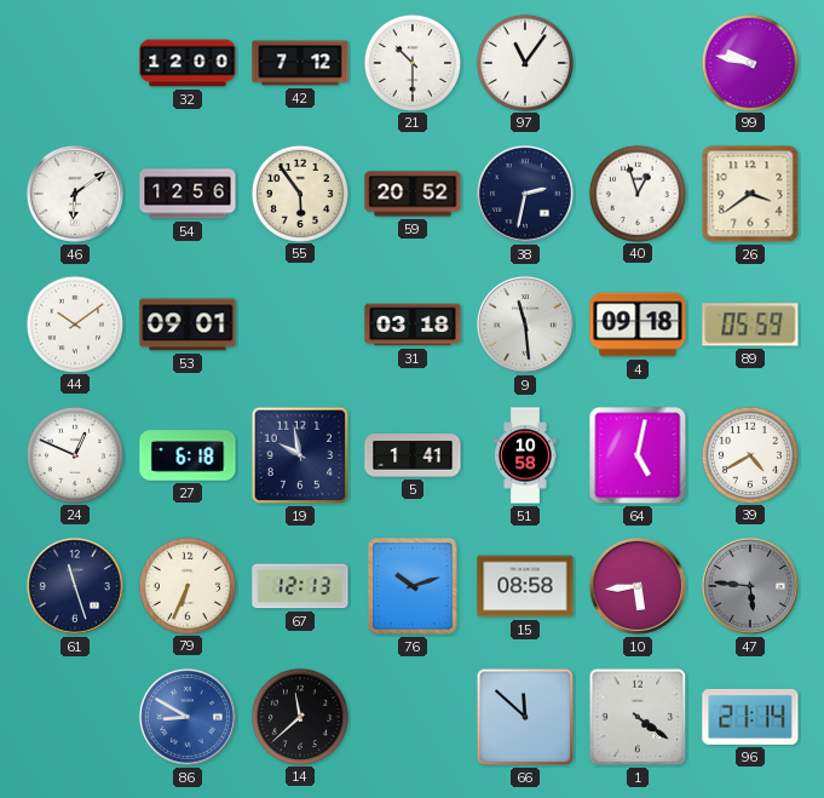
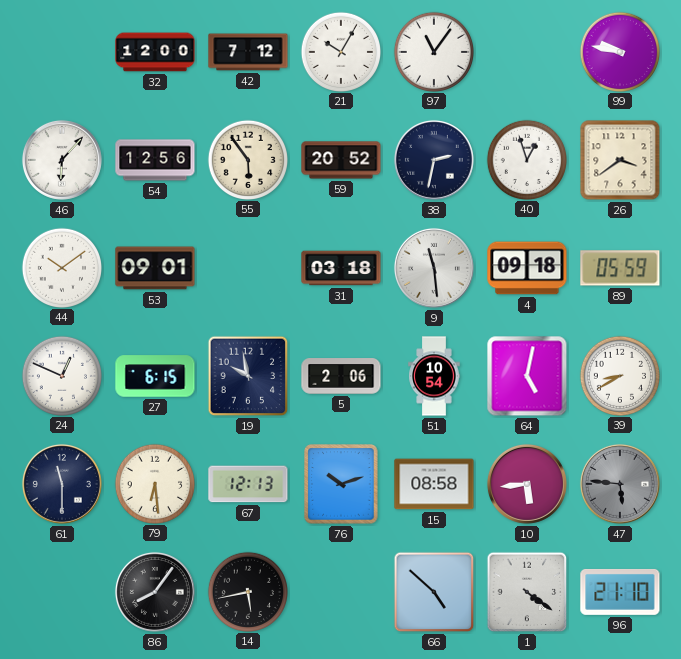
21: 10:30 -> 10:05
46: 6:09 -> 6:07
27: 6:18 -> 6:15
5: 1:41 -> 2:06
51: 10:58 -> 10:54
39: 4:40 -> 8:40
61: 11:27 -> 11:30
79: 6:34 -> 6:29
86: 8:50 -> 8:06
86 dial: blue -> black
14: 11:38 -> 5:43
66: 11:52 -> 4:52
96: 21:14 -> 21:10
